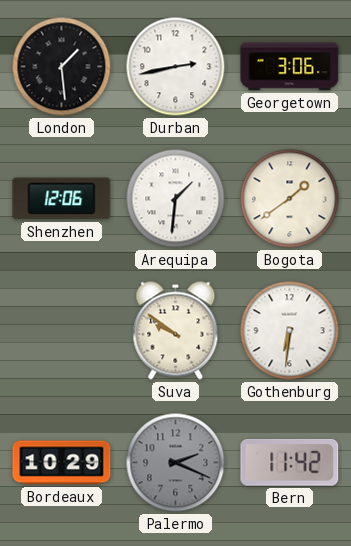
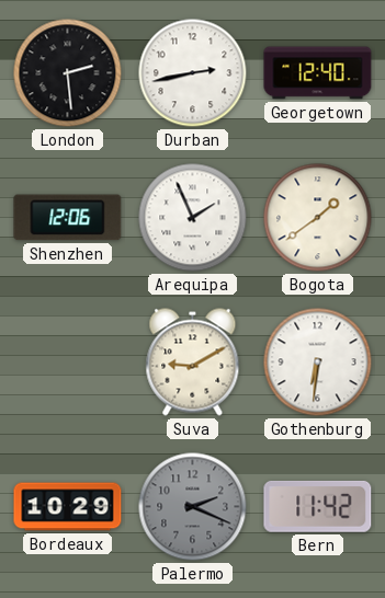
London: 1:29 -> 2:29
Georgetown: 3:06 -> 12:40
Arequipa: 1:31 -> 1:56
Suva: 9:51 -> 9:10
